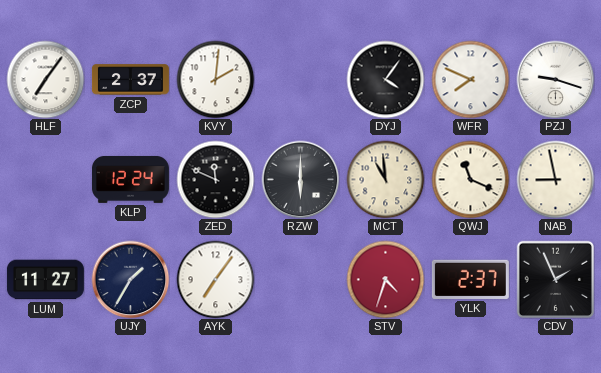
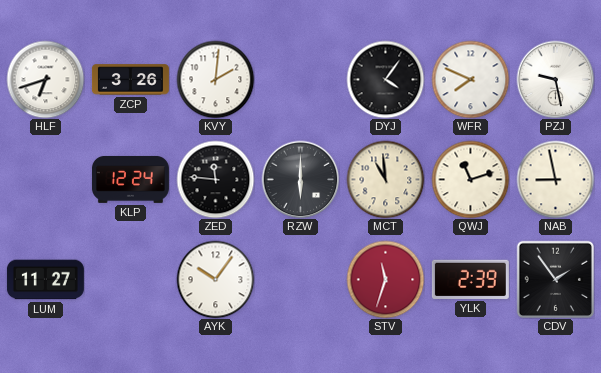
HLF: 7:06 -> 6:42
ZCP: 2:37 -> 3:26
PZJ: 9:18 -> 9:28
ZED: 11:49 -> 11:46
QWJ: 11:19 -> 11:12
UJY: 1:35 -> none
AYK: 7:06 -> 10:06
STV: 4:33 -> 11:33
YLK: 2:37 -> 2:39
CDV: 1:56 -> 1:54
